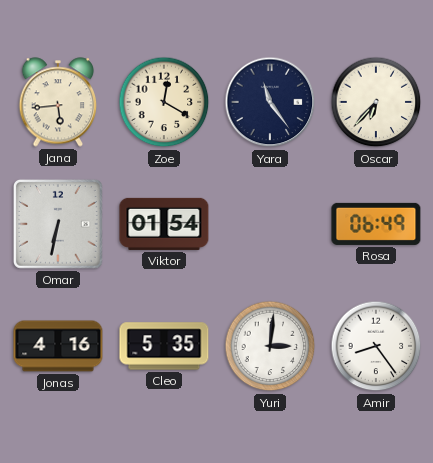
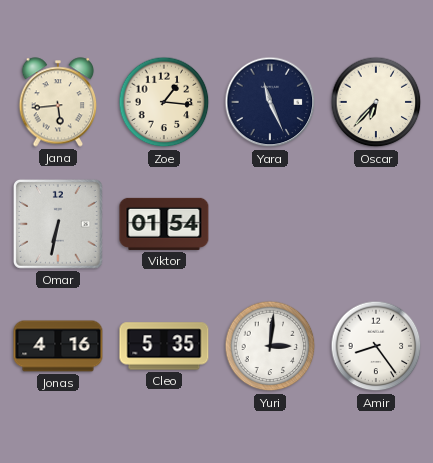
Zoe: 12:20 -> 1:16
Yara: 11:24 -> 11:26
Rosa: 06:49 -> none
